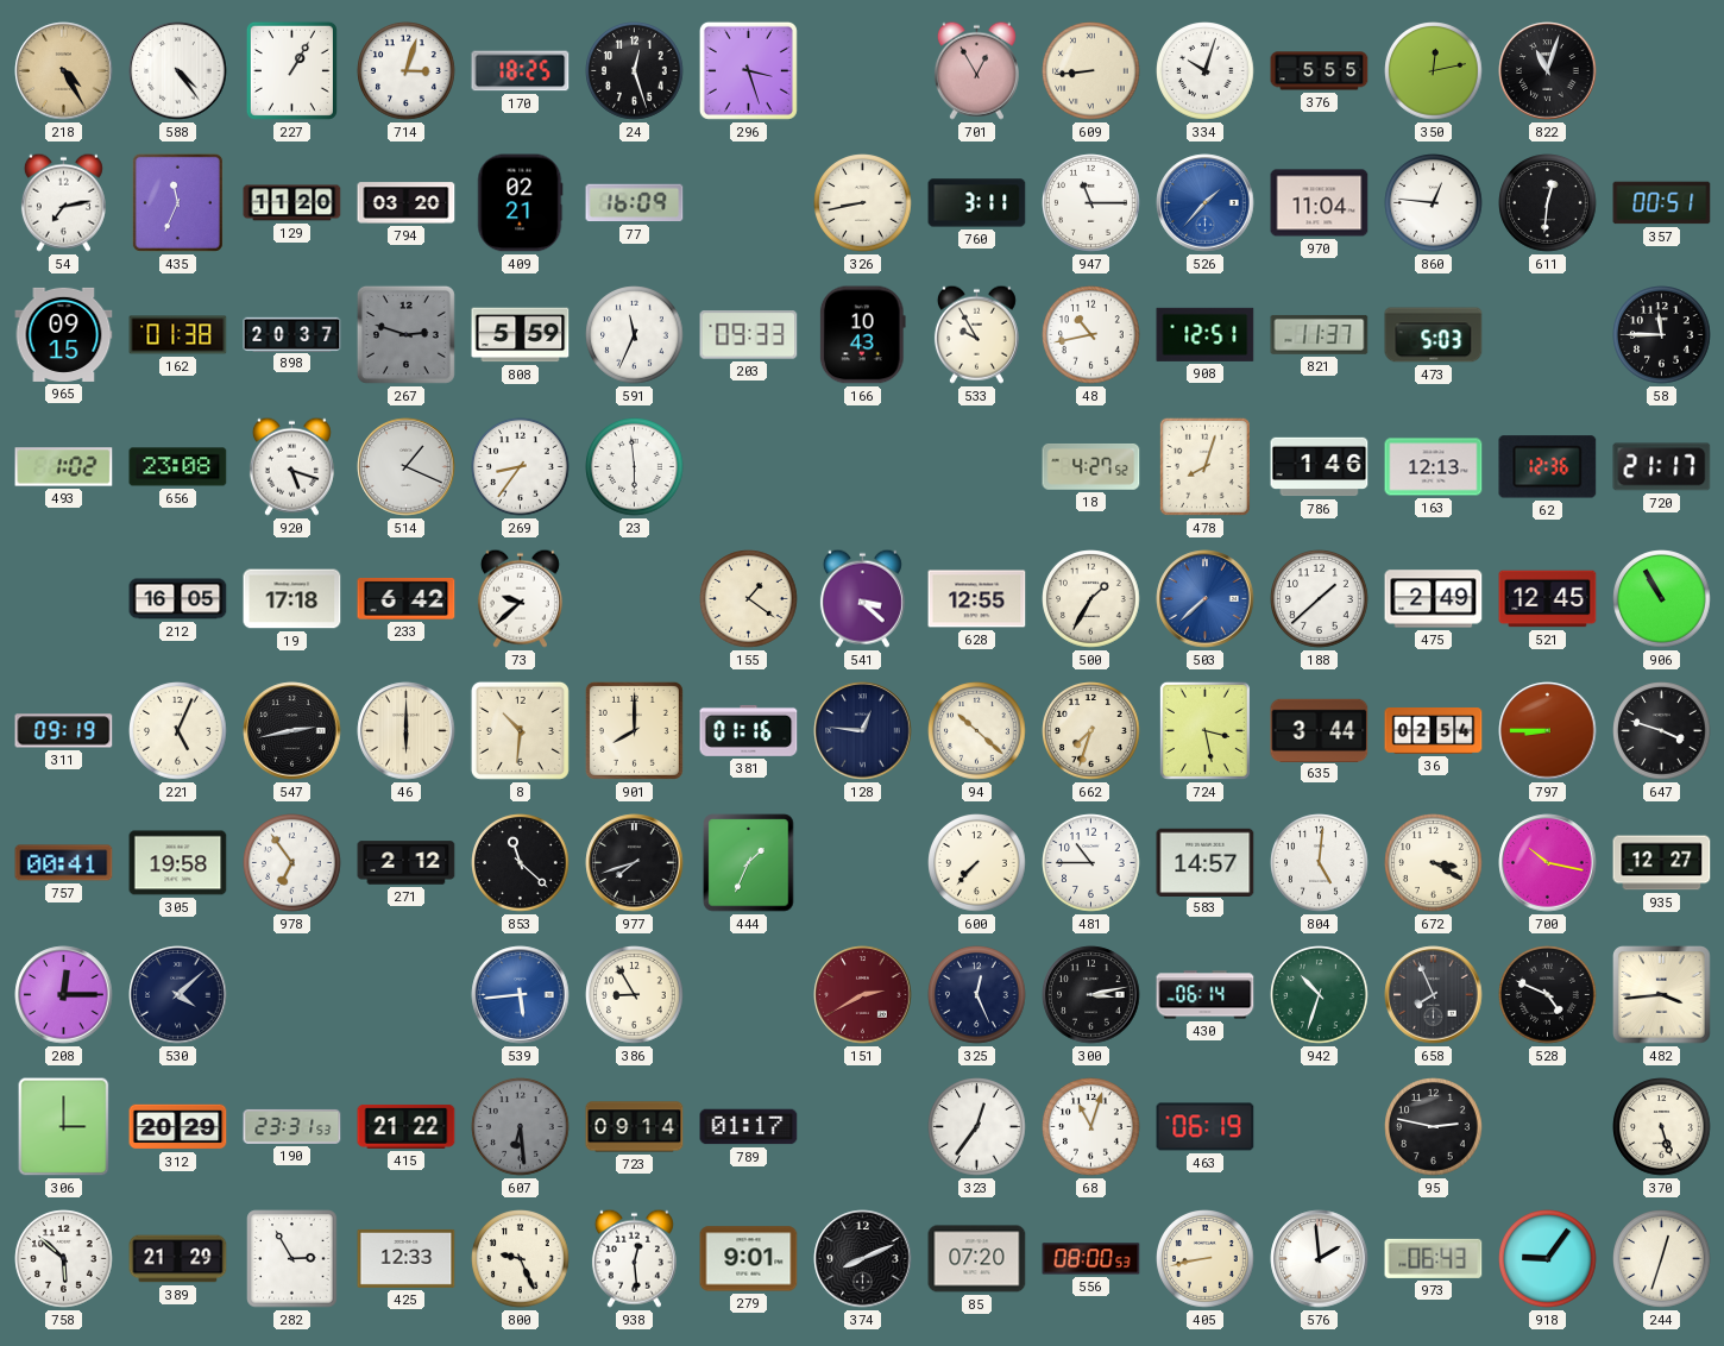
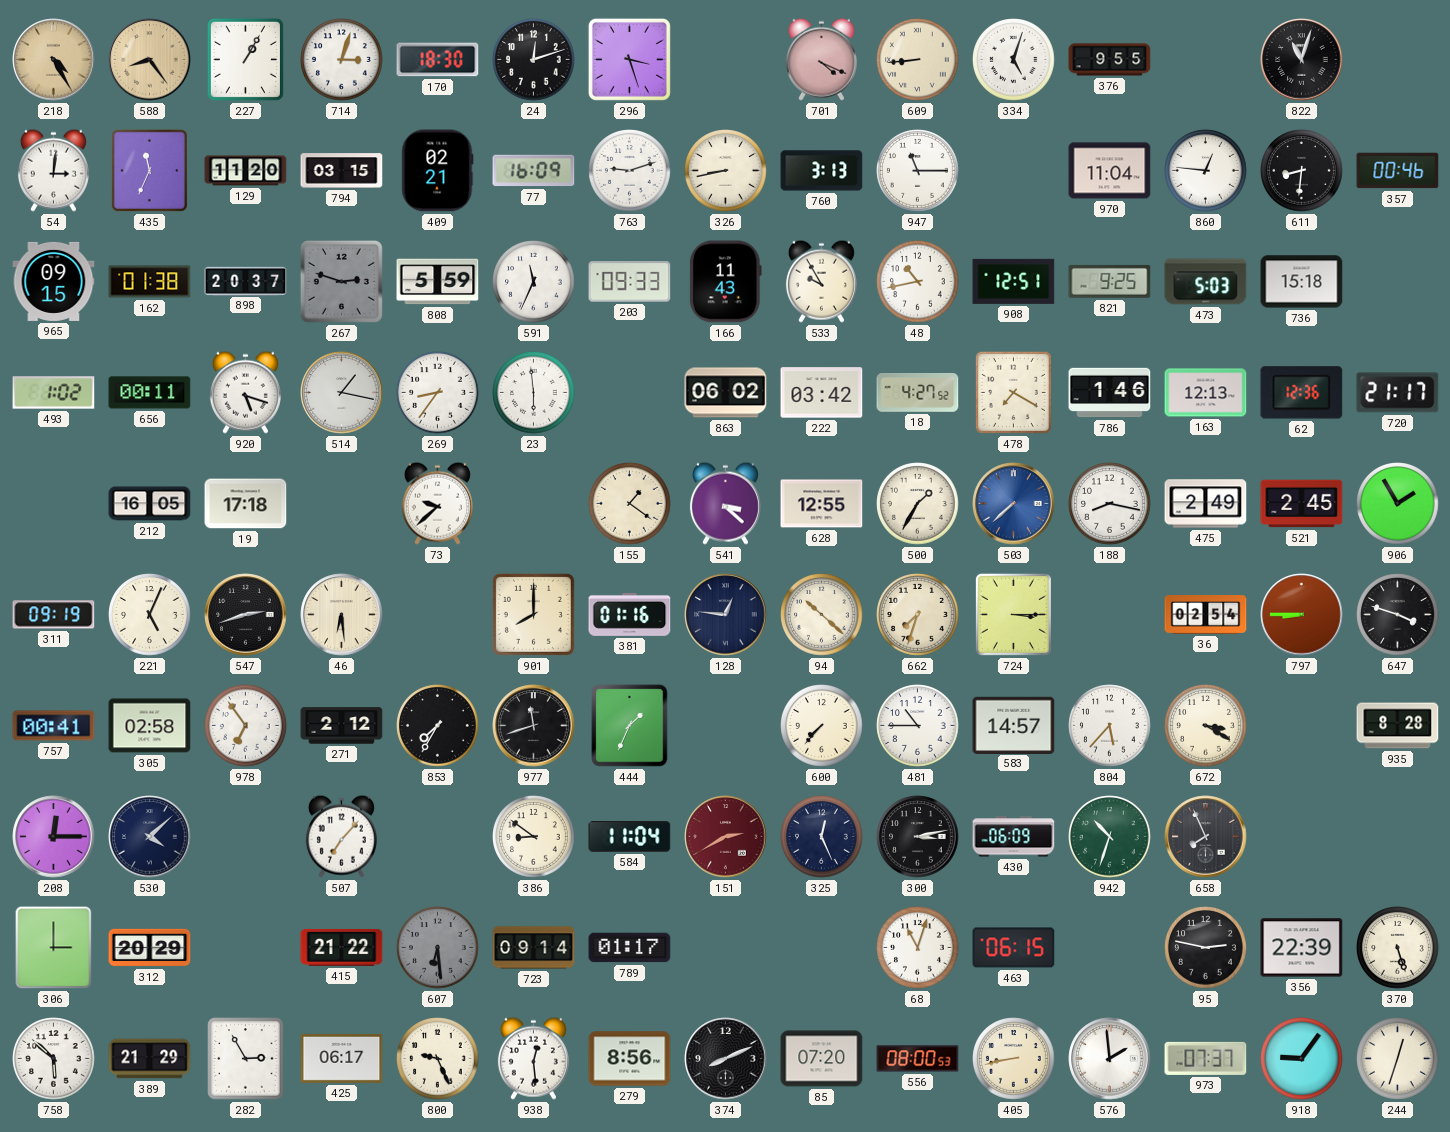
588: 4:24 -> 8:24
588 dial: white -> champagne
170: 18:25 -> 18:30
24: 12:27 -> 12:12
701: 12:55 -> 4:19
334: 10:03 -> 5:03
376: 5:55 -> 9:55
350: 12:13 -> none
54: 7:13 -> 3:01
794: 03:20 -> 03:15
763: none -> 9:12
760: 3:11 -> 3:13
526: 1:37 -> none
611: 12:31 -> 8:31
357: 00:51 -> 00:46
166: 10:43 -> 11:43
821: 11:37 -> 9:25
736: none -> 15:18
58: 11:45 -> none
656: 23:08 -> 00:11
514: 1:19 -> 1:17
863: none -> 06:02
222: none -> 03:42
478: 8:03 -> 7:20
233: 6:42 -> none
188: 1:38 -> 8:17
521: 12:45 -> 2:45
906: 10:55 -> 1:55
547: 2:43 -> 2:42
46: 6:00 -> 6:29
8: 10:31 -> none
724: 3:28 -> 3:15
635: 3:44 -> none
305: 19:58 -> 02:58
853: 11:22 -> 7:35
977: 7:42 -> 11:42
804: 5:01 -> 5:37
700: 10:17 -> none
935: 12:27 -> 8:28
507: none -> 7:07
539: 5:44 -> none
386: 8:55 -> 8:51
584: none -> 11:04
430: 06:14 -> 06:09
528: 4:49 -> none
482: 3:44 -> none
190: 23:31 -> none
323: 12:36 -> none
463: 06:19 -> 06:15
356: none -> 22:39
425: 12:33 -> 06:17
279: 9:01 -> 8:56
973: 06:43 -> 07:37
